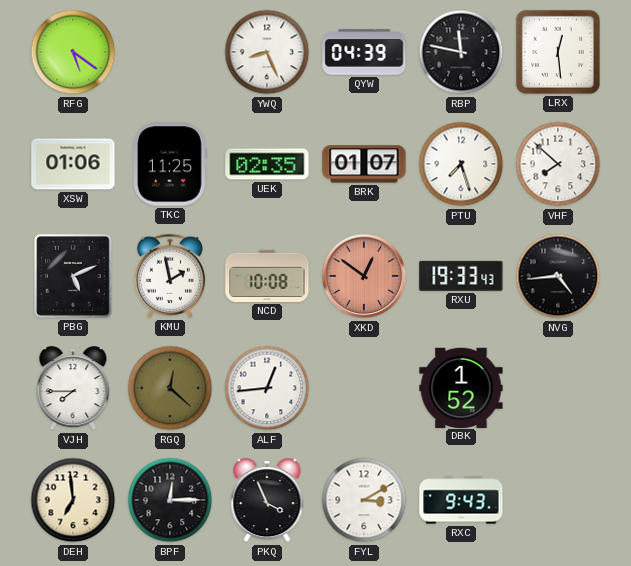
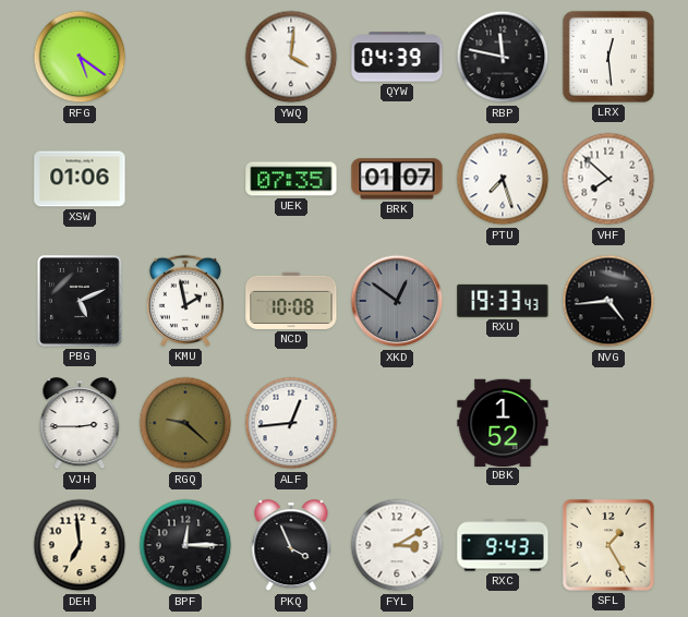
YWQ: 8:26 -> 4:01
TKC: 11:25 -> none
UEK: 02:35 -> 07:35
XKD dial: salmon -> grey
VJH: 7:45 -> 2:45
RGQ: 12:22 -> 9:22
SFL: none -> 1:25
